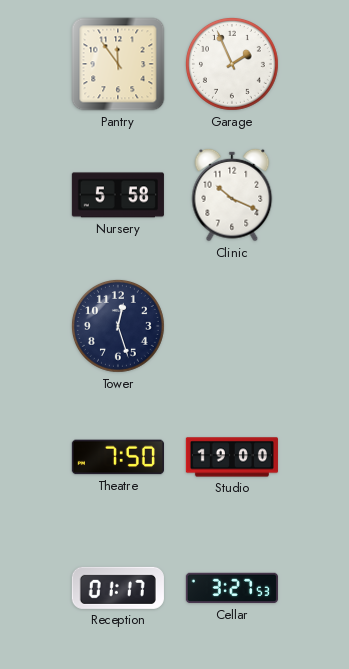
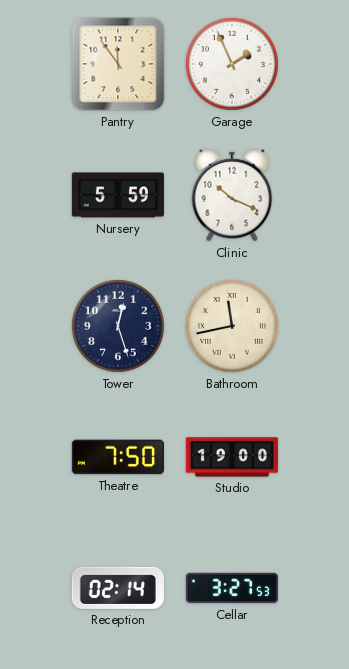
Nursery: 5:58 -> 5:59
Bathroom: none -> 11:43
Reception: 01:17 -> 02:14
